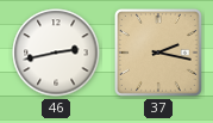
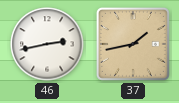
37: 2:17 -> 1:43
